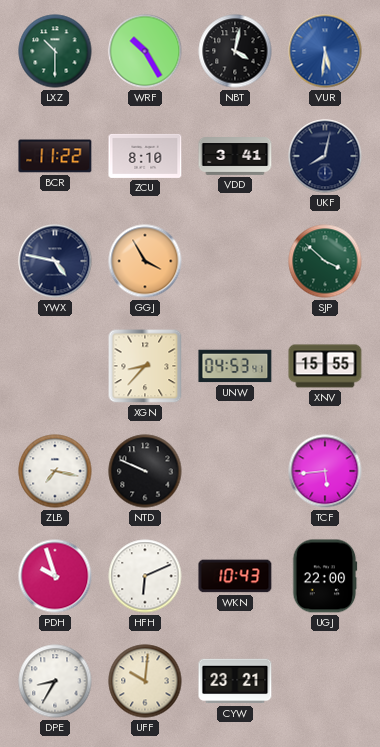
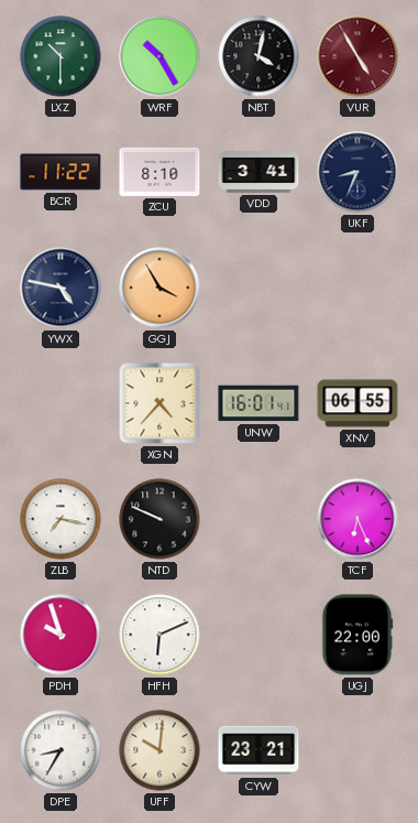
VUR: 5:31 -> 4:55
VUR dial: blue -> burgundy
UKF: 8:02 -> 8:34
SJP: 3:52 -> none
XGN: 8:37 -> 4:37
UNW: 04:53 -> 16:01
XNV: 15:55 -> 06:55
TCF: 5:44 -> 6:26
WKN: 10:43 -> none
